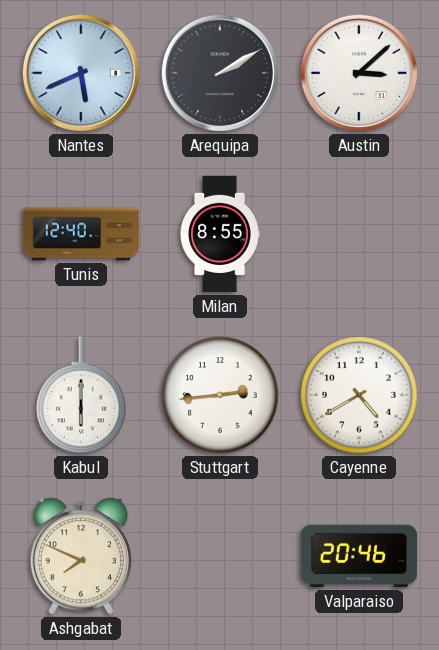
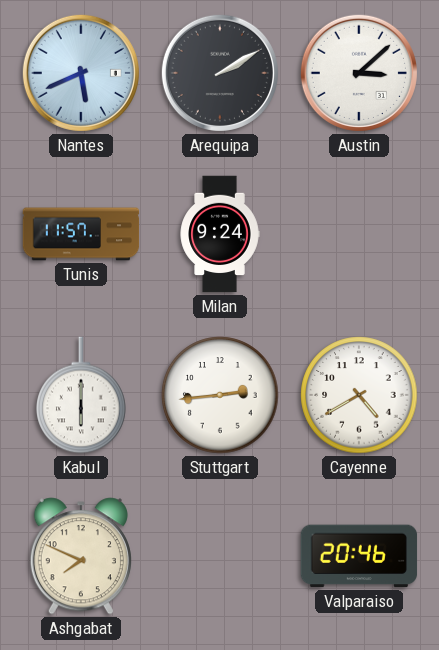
Tunis: 12:40 -> 11:57
Milan: 8:55 -> 9:24
